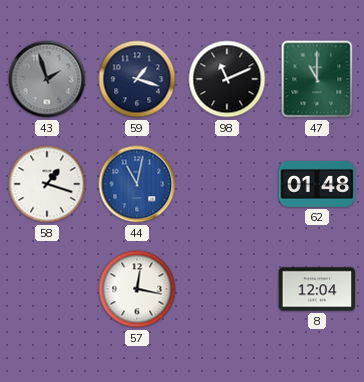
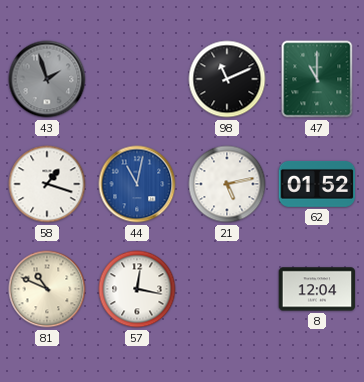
59: 1:18 -> none
21: none -> 5:13
62: 01:48 -> 01:52
81: none -> 10:49
